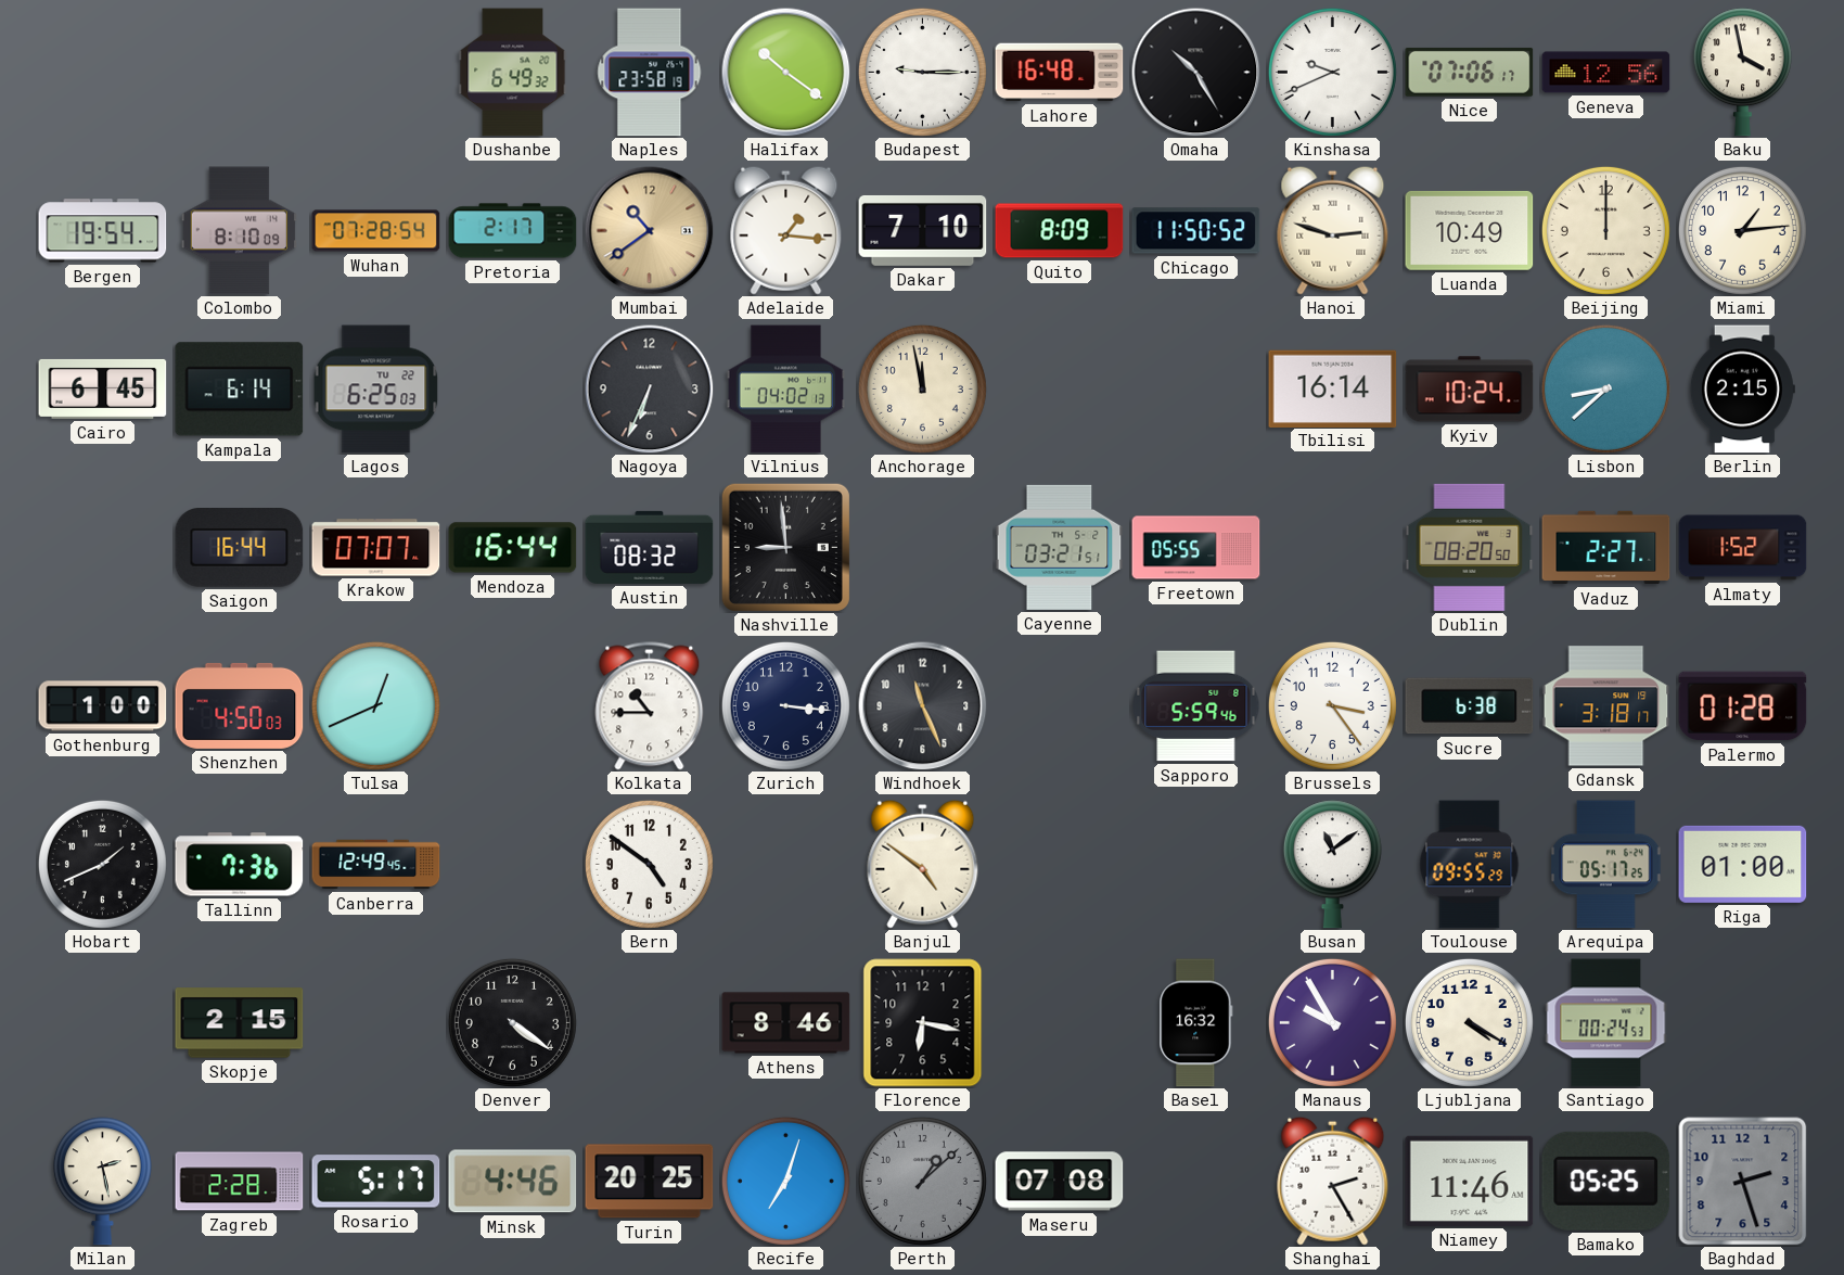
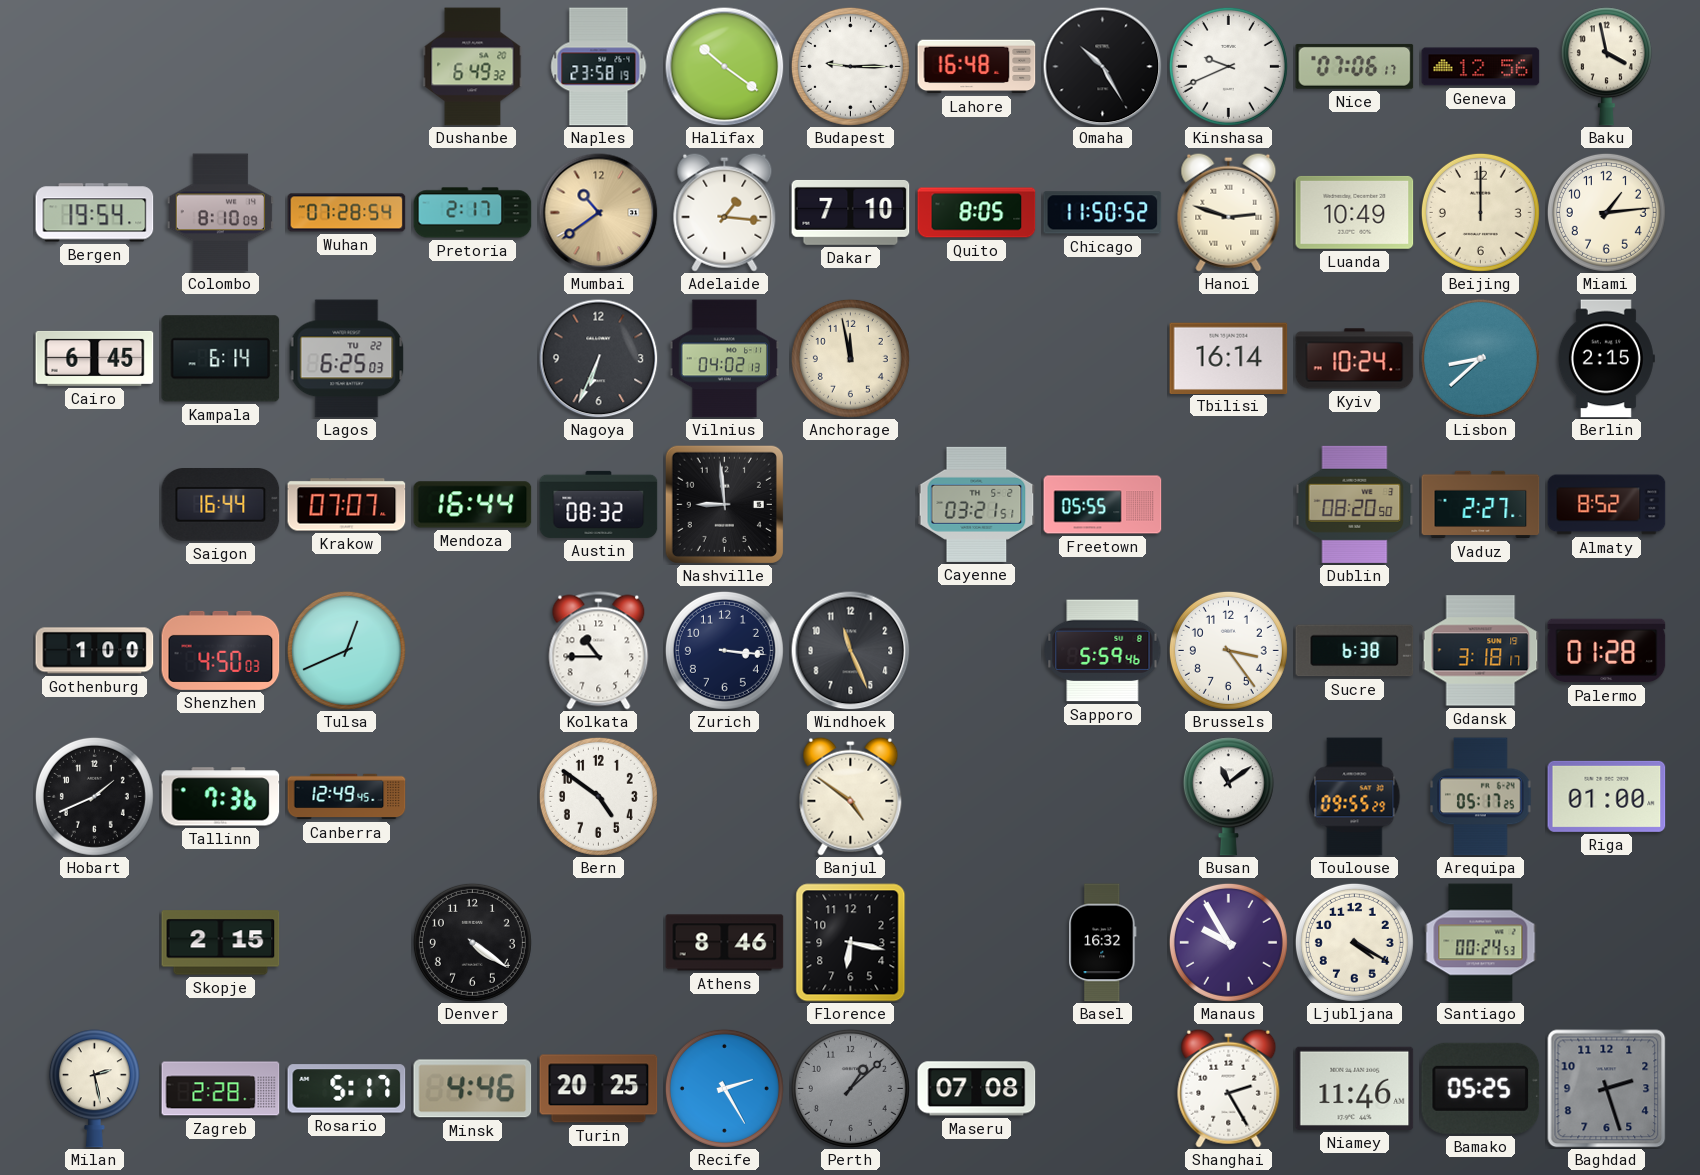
Quito: 8:09 -> 8:05
Almaty: 1:52 -> 8:52
Recife: 7:03 -> 2:25
